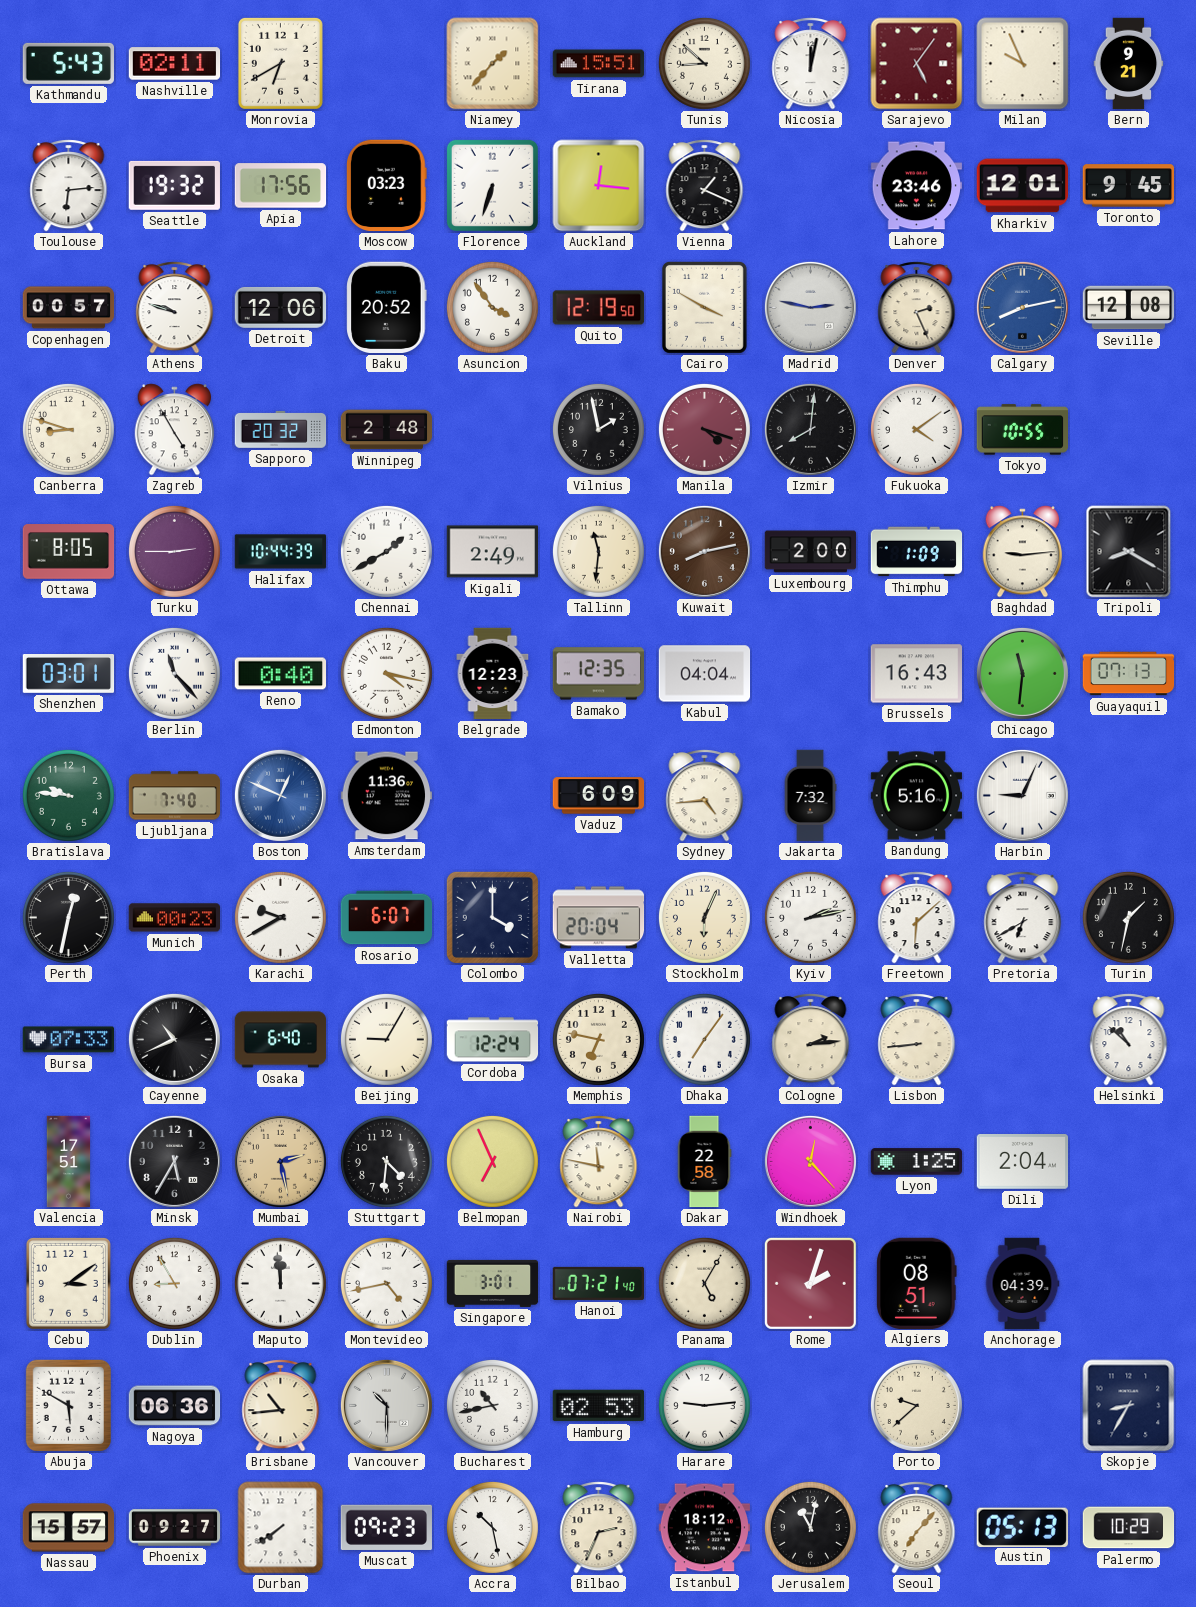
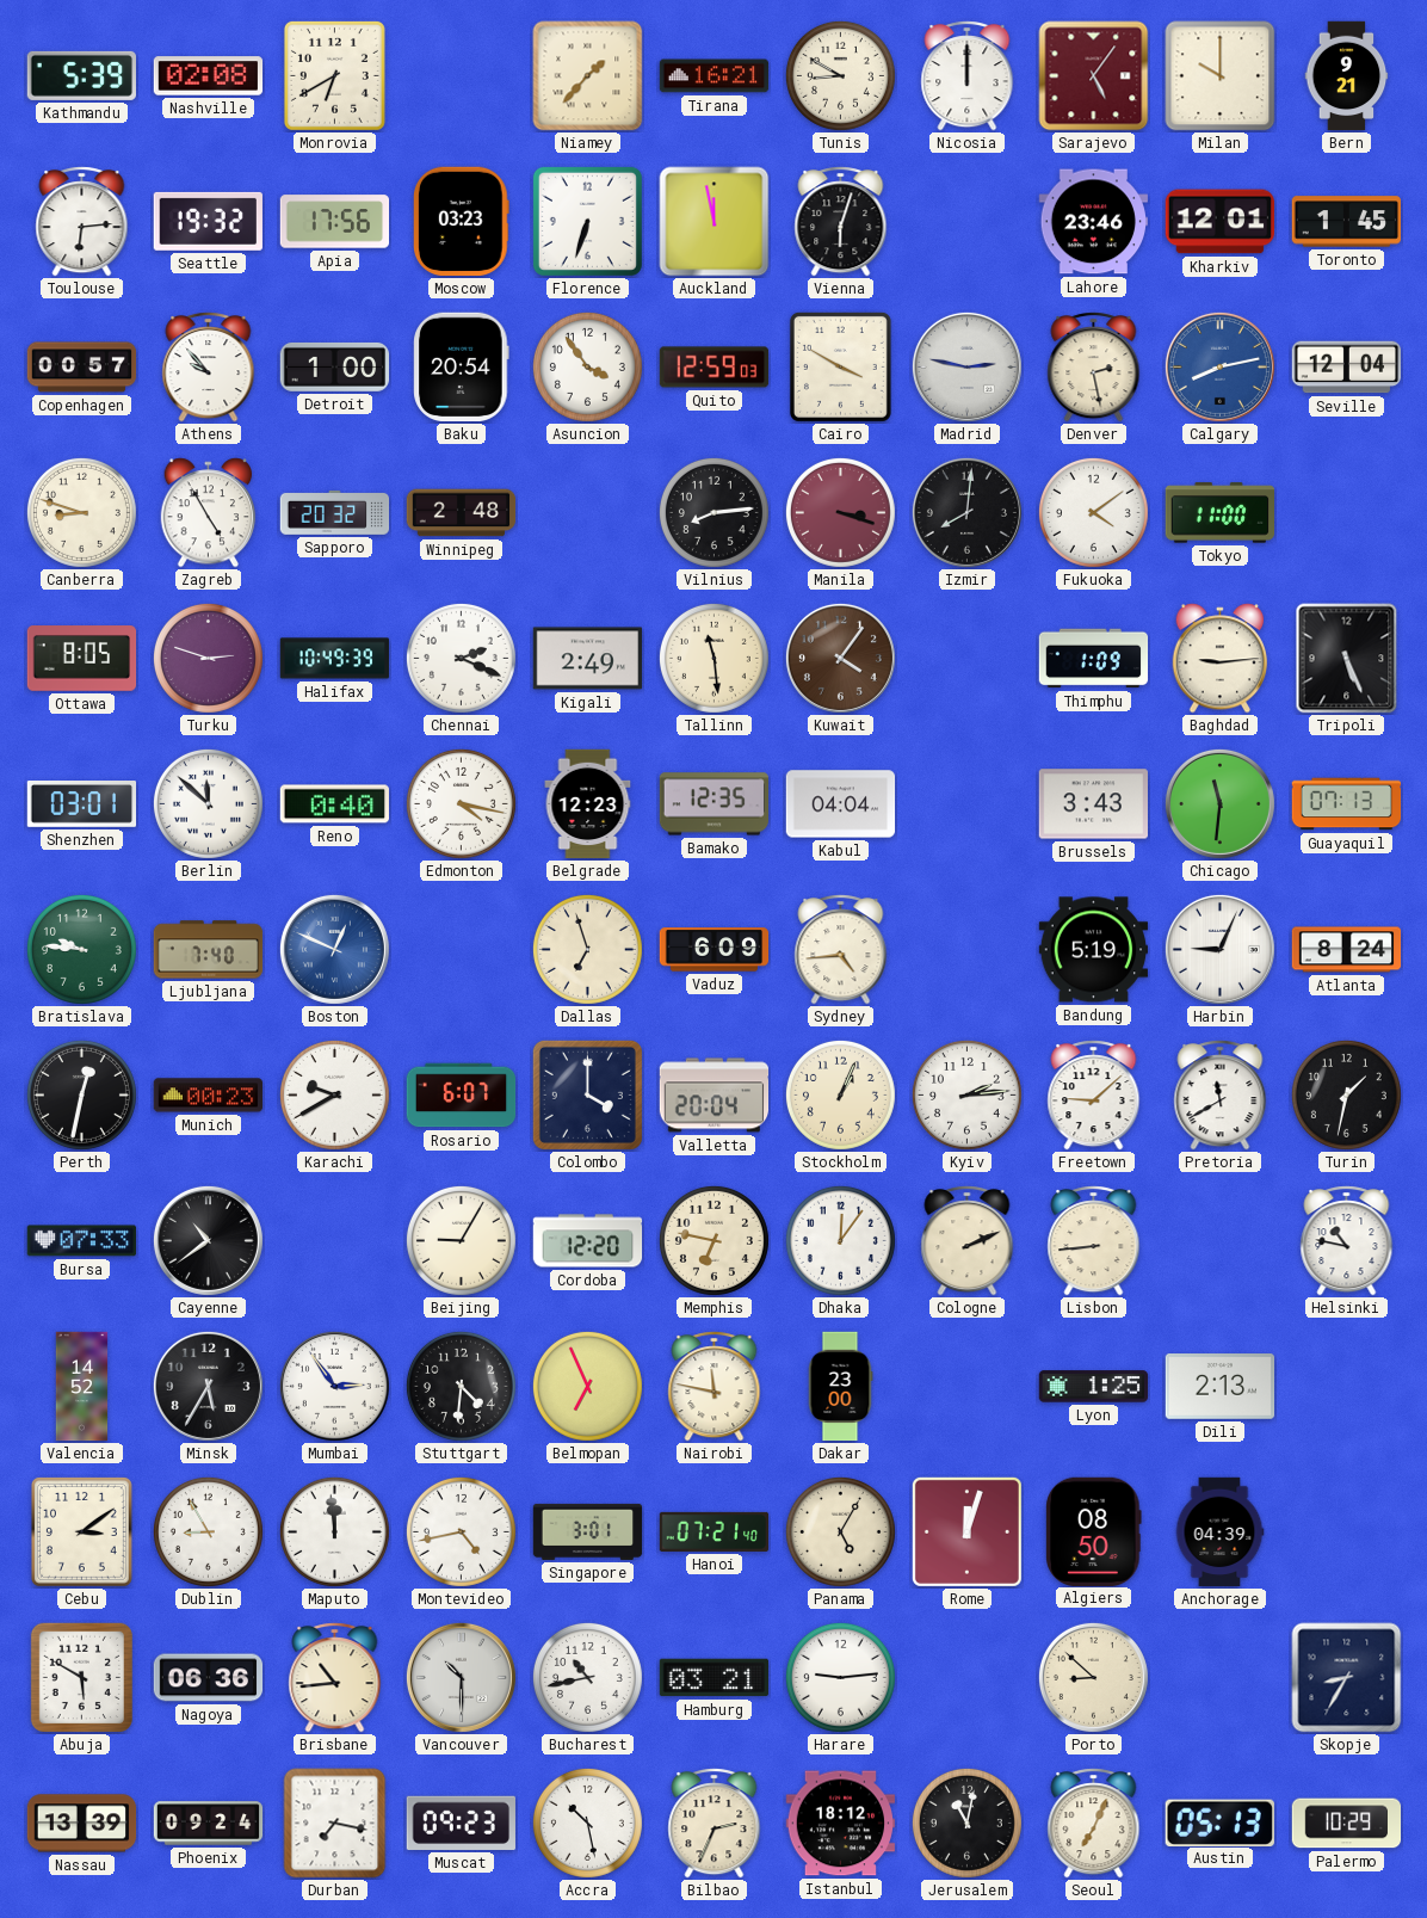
Kathmandu: 5:43 -> 5:39
Nashville: 02:11 -> 02:08
Tirana: 15:51 -> 16:21
Tunis: 8:52 -> 8:50
Nicosia: 12:02 -> 12:00
Milan: 9:56 -> 10:00
Auckland: 12:16 -> 11:58
Vienna: 1:19 -> 6:03
Toronto: 9:45 -> 1:45
Athens: 9:48 -> 9:53
Detroit: 12:06 -> 1:00
Baku: 20:52 -> 20:54
Quito: 12:19 -> 12:59
Denver: 2:26 -> 2:28
Seville: 12:08 -> 12:04
Vilnius: 1:58 -> 8:14
Manila: 4:18 -> 3:18
Tokyo: 10:55 -> 11:00
Turku: 2:45 -> 2:48
Halifax: 10:44 -> 10:49
Chennai: 1:40 -> 2:19
Tallinn: 11:31 -> 11:29
Kuwait: 8:13 -> 4:06
Luxembourg: 2:00 -> none
Tripoli: 8:20 -> 5:26
Berlin: 11:23 -> 11:52
Brussels: 16:43 -> 3:43
Amsterdam: 11:36 -> none
Dallas: none -> 6:57
Jakarta: 7:32 -> none
Bandung: 5:16 -> 5:19
Atlanta: none -> 8:24
Stockholm: 6:04 -> 1:04
Kyiv: 2:13 -> 2:14
Freetown: 6:08 -> 9:08
Pretoria: 6:40 -> 11:40
Cayenne: 10:41 -> 10:39
Osaka: 6:40 -> none
Cordoba: 12:24 -> 12:20
Dhaka: 7:06 -> 12:06
Cologne: 2:14 -> 2:11
Helsinki: 10:52 -> 10:47
Valencia: 17:51 -> 14:52
Mumbai: 2:28 -> 2:54
Mumbai dial: champagne -> white
Dakar: 22:58 -> 23:00
Windhoek: 12:23 -> none
Dili: 2:04 -> 2:13
Rome: 2:03 -> 12:03
Algiers: 08:51 -> 08:50
Hamburg: 02:53 -> 03:21
Porto: 9:38 -> 8:52
Nassau: 15:57 -> 13:39
Phoenix: 09:27 -> 09:24
Durban: 7:39 -> 7:17
Seoul: 7:07 -> 7:04
